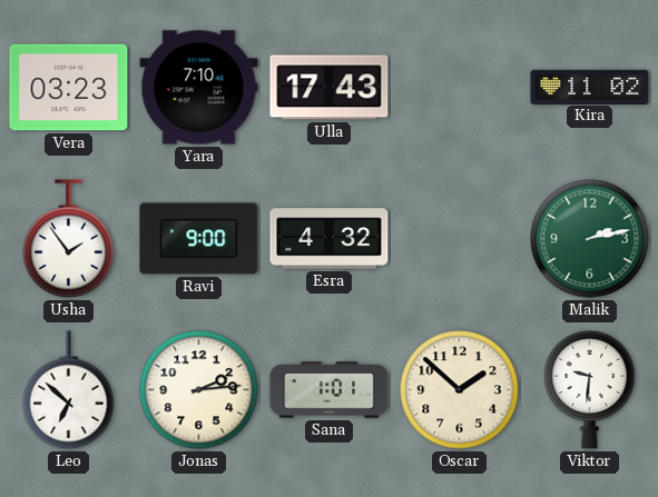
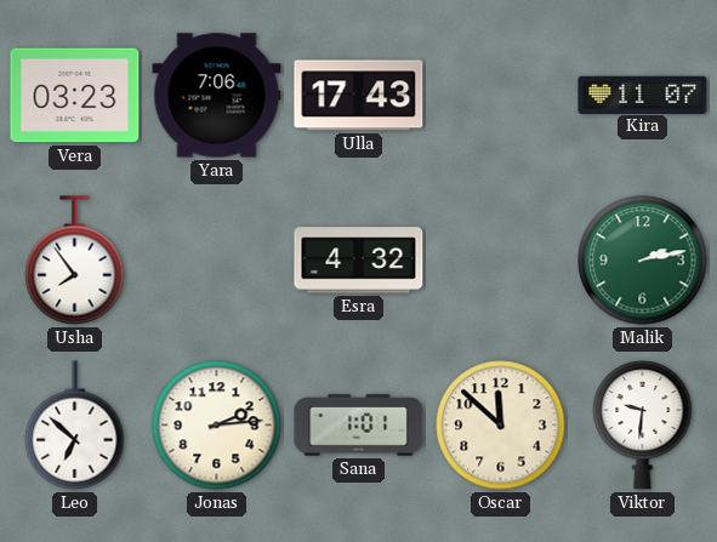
Yara: 7:10 -> 7:06
Kira: 11:02 -> 11:07
Usha: 1:54 -> 7:54
Ravi: 9:00 -> none
Oscar: 1:52 -> 11:52
